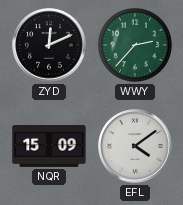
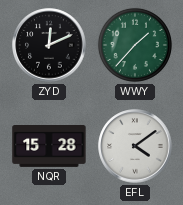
WWY: 2:37 -> 1:37
NQR: 15:09 -> 15:28
